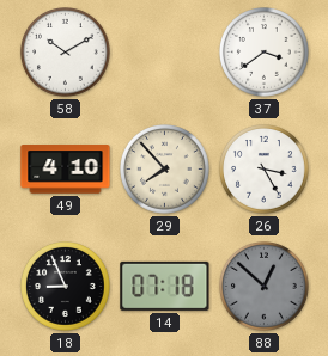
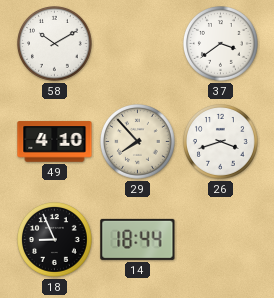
26: 3:25 -> 3:42
14: 07:18 -> 18:44
88: 12:52 -> none
